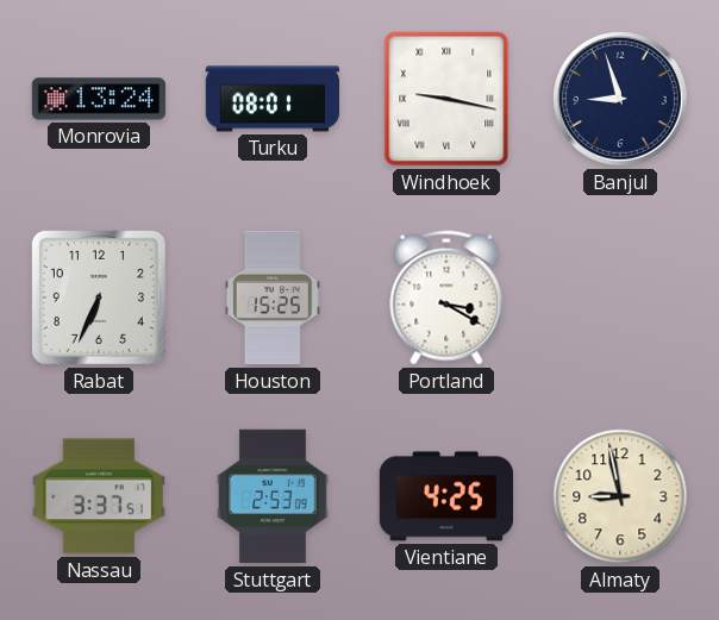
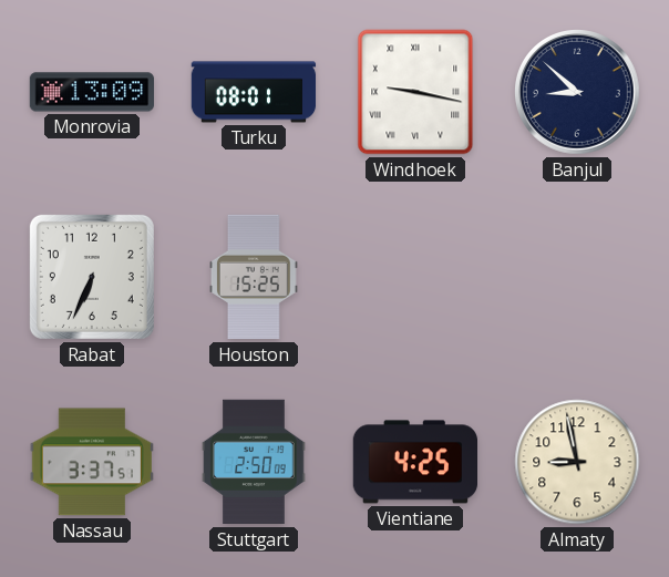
Monrovia: 13:24 -> 13:09
Banjul: 8:57 -> 8:52
Portland: 3:20 -> none
Stuttgart: 2:53 -> 2:50
